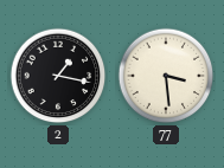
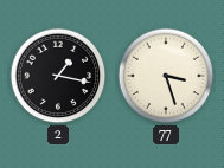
77: 3:29 -> 3:27
